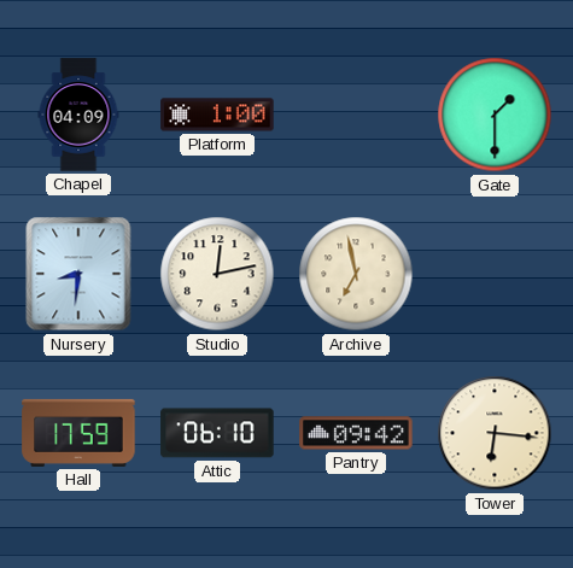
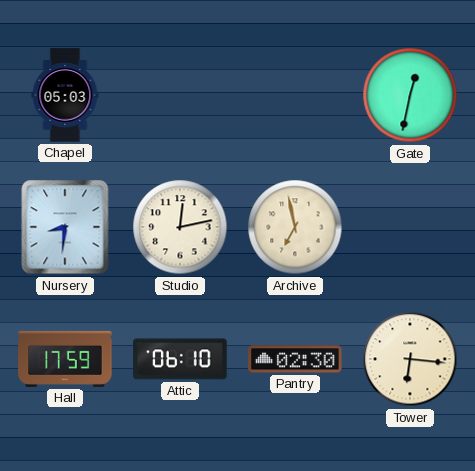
Chapel: 04:09 -> 05:03
Platform: 1:00 -> none
Gate: 1:30 -> 12:32
Pantry: 09:42 -> 02:30
